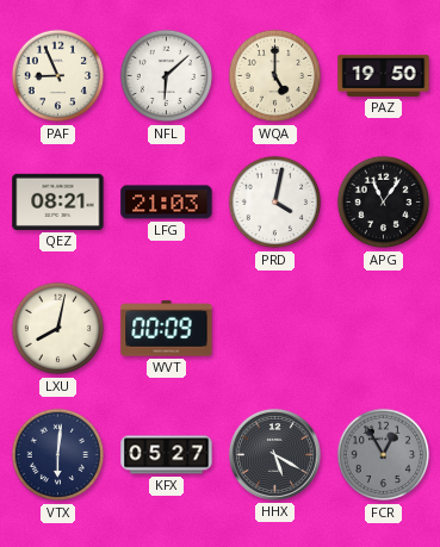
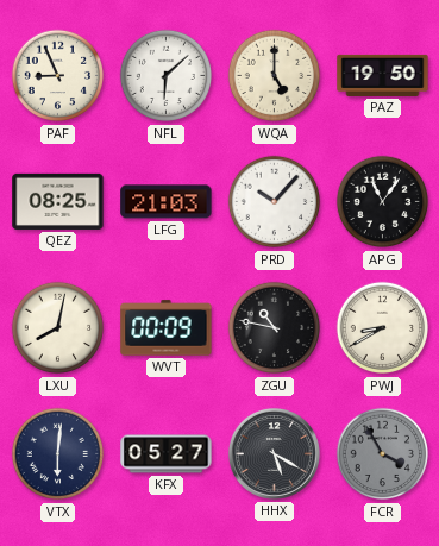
QEZ: 08:21 -> 08:25
PRD: 4:02 -> 10:07
ZGU: none -> 10:47
PWJ: none -> 8:40
FCR: 12:55 -> 3:55
